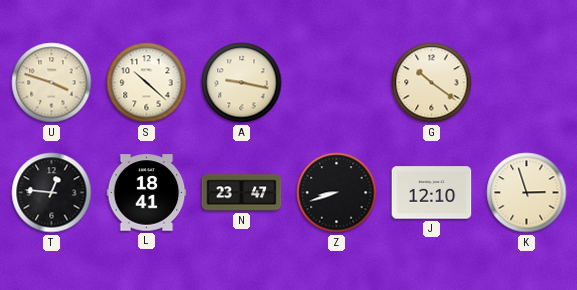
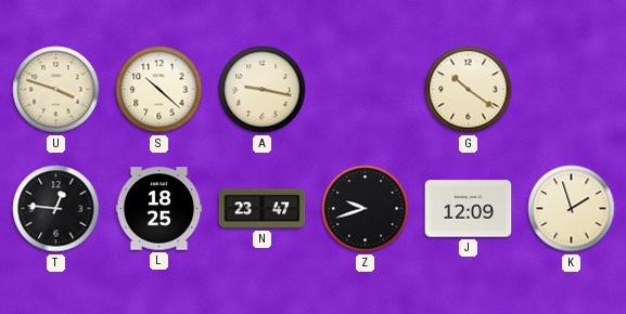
L: 18:41 -> 18:25
Z: 8:42 -> 9:42
J: 12:10 -> 12:09
K: 2:57 -> 1:57
